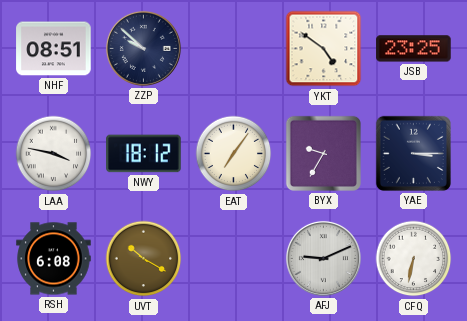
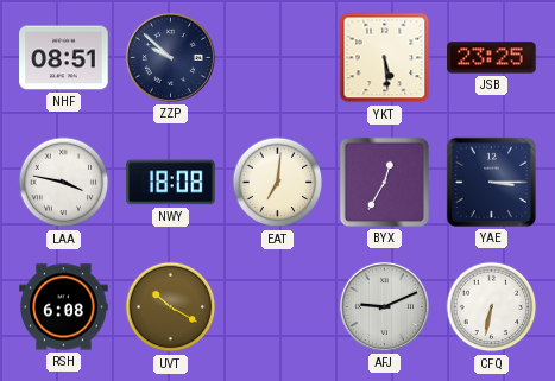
YKT: 4:51 -> 5:29
NWY: 18:12 -> 18:08
EAT: 7:06 -> 7:01
BYX: 9:35 -> 12:35
